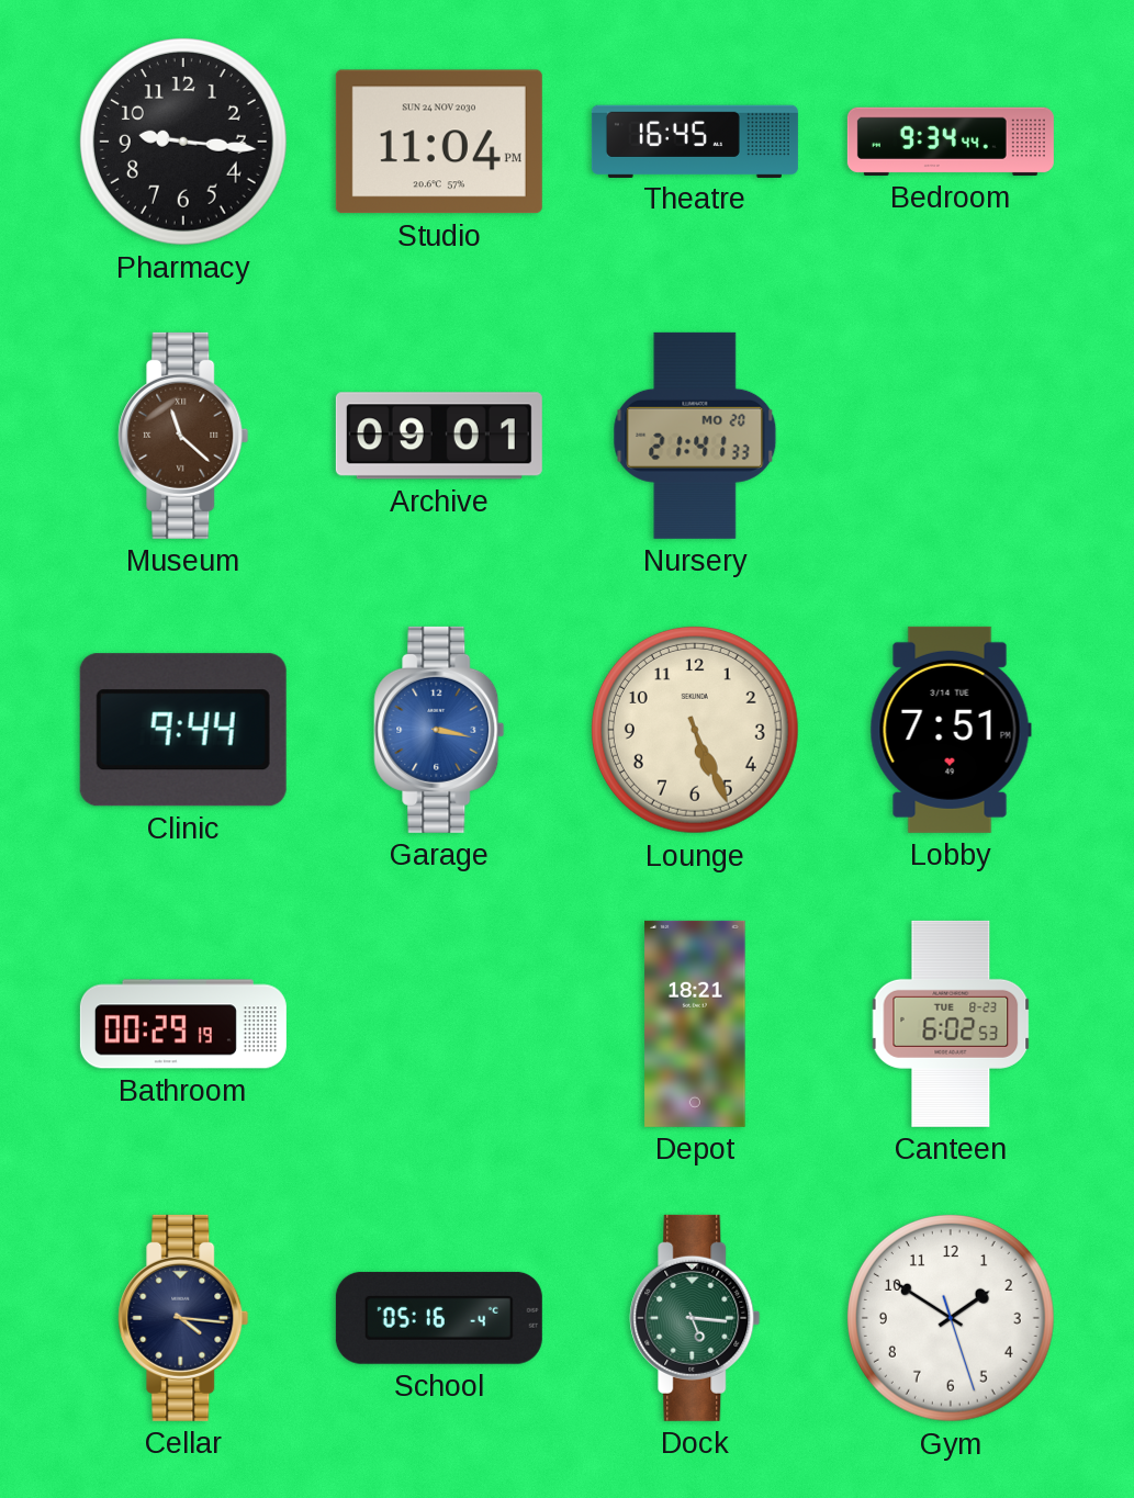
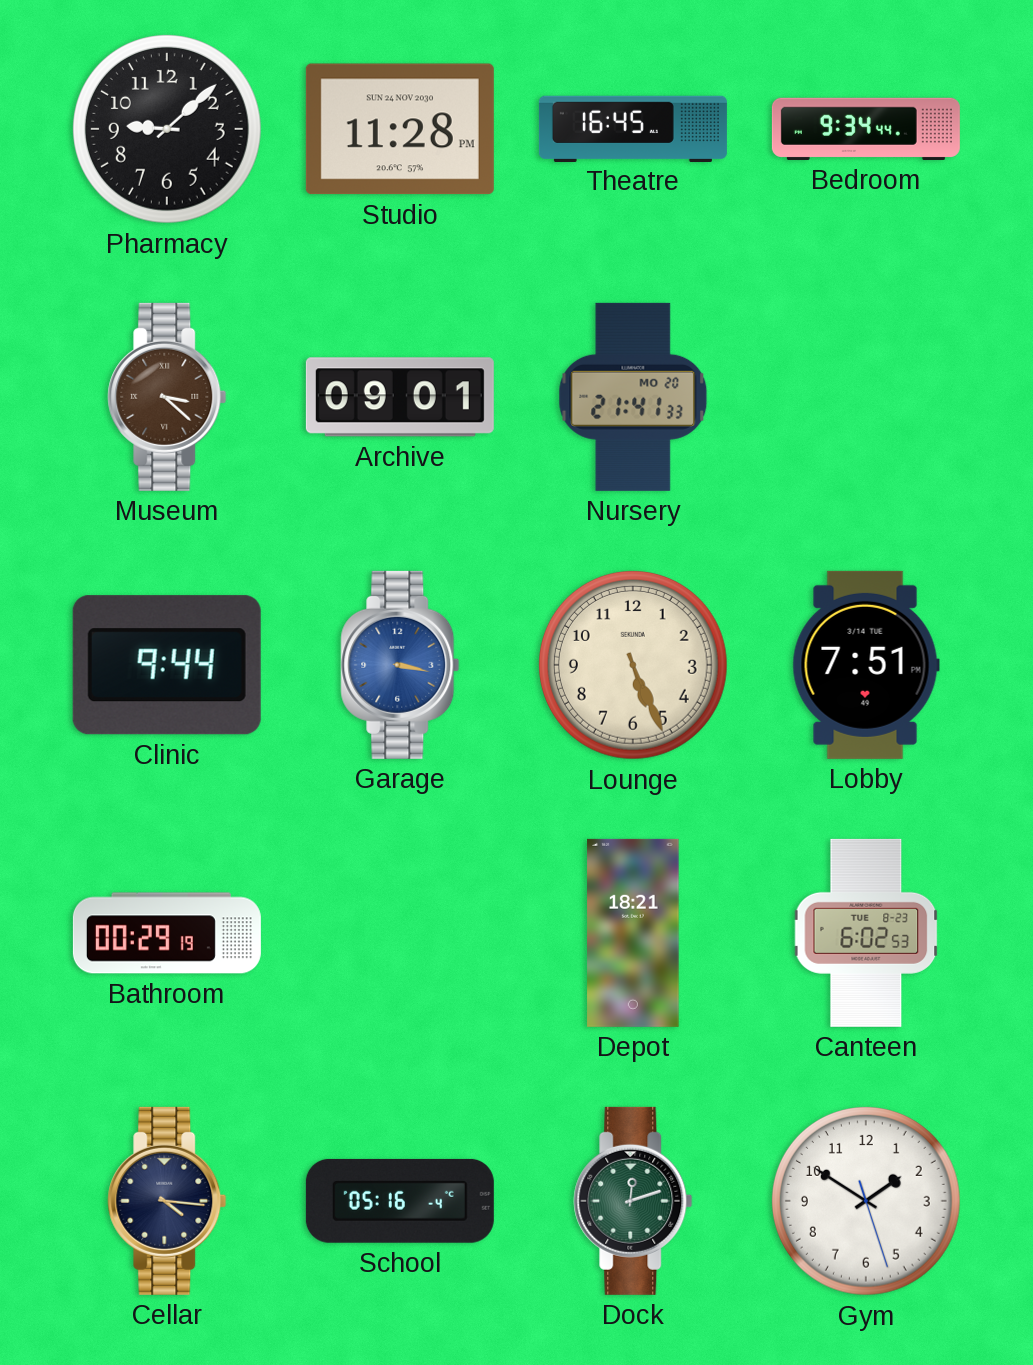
Pharmacy: 9:16 -> 9:08
Studio: 11:04 -> 11:28
Museum: 11:22 -> 3:22
Dock: 5:16 -> 12:12
